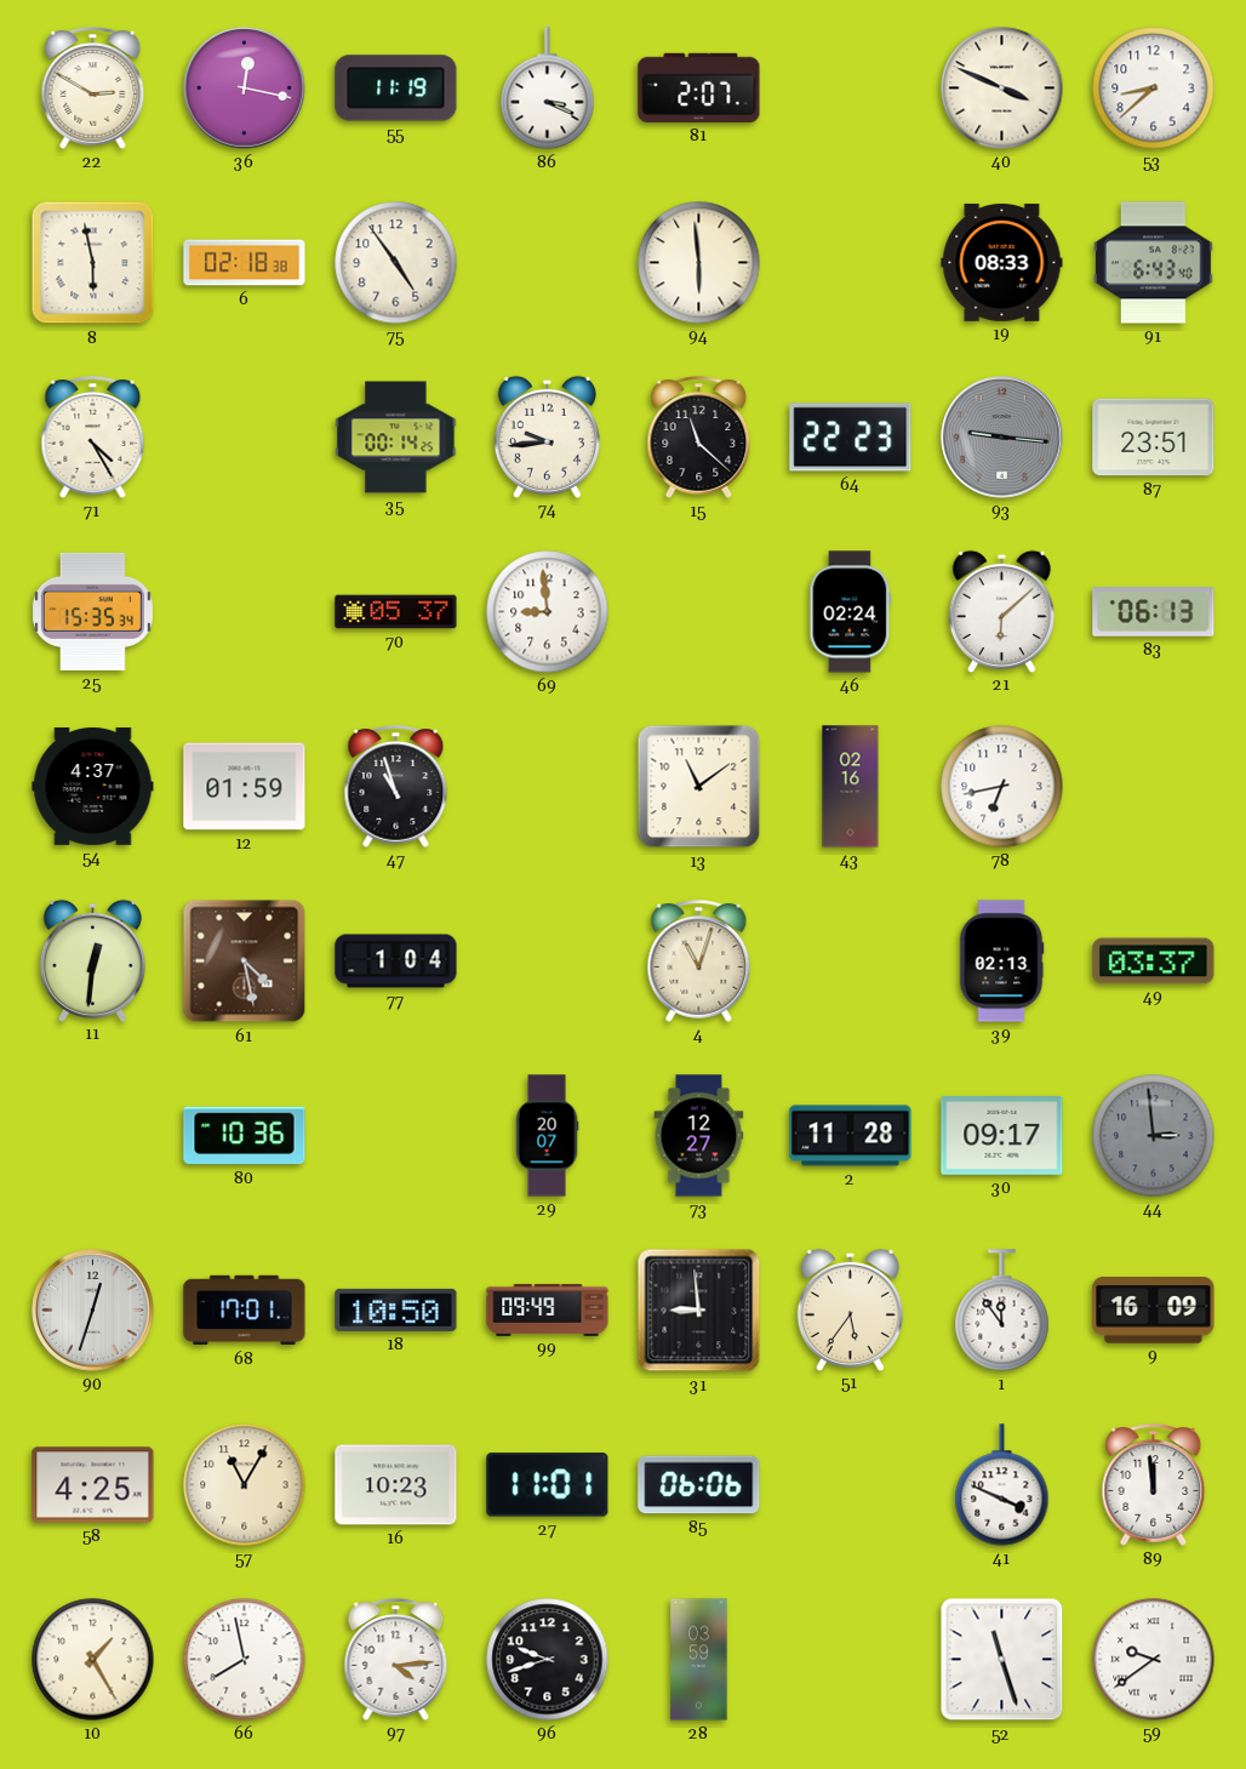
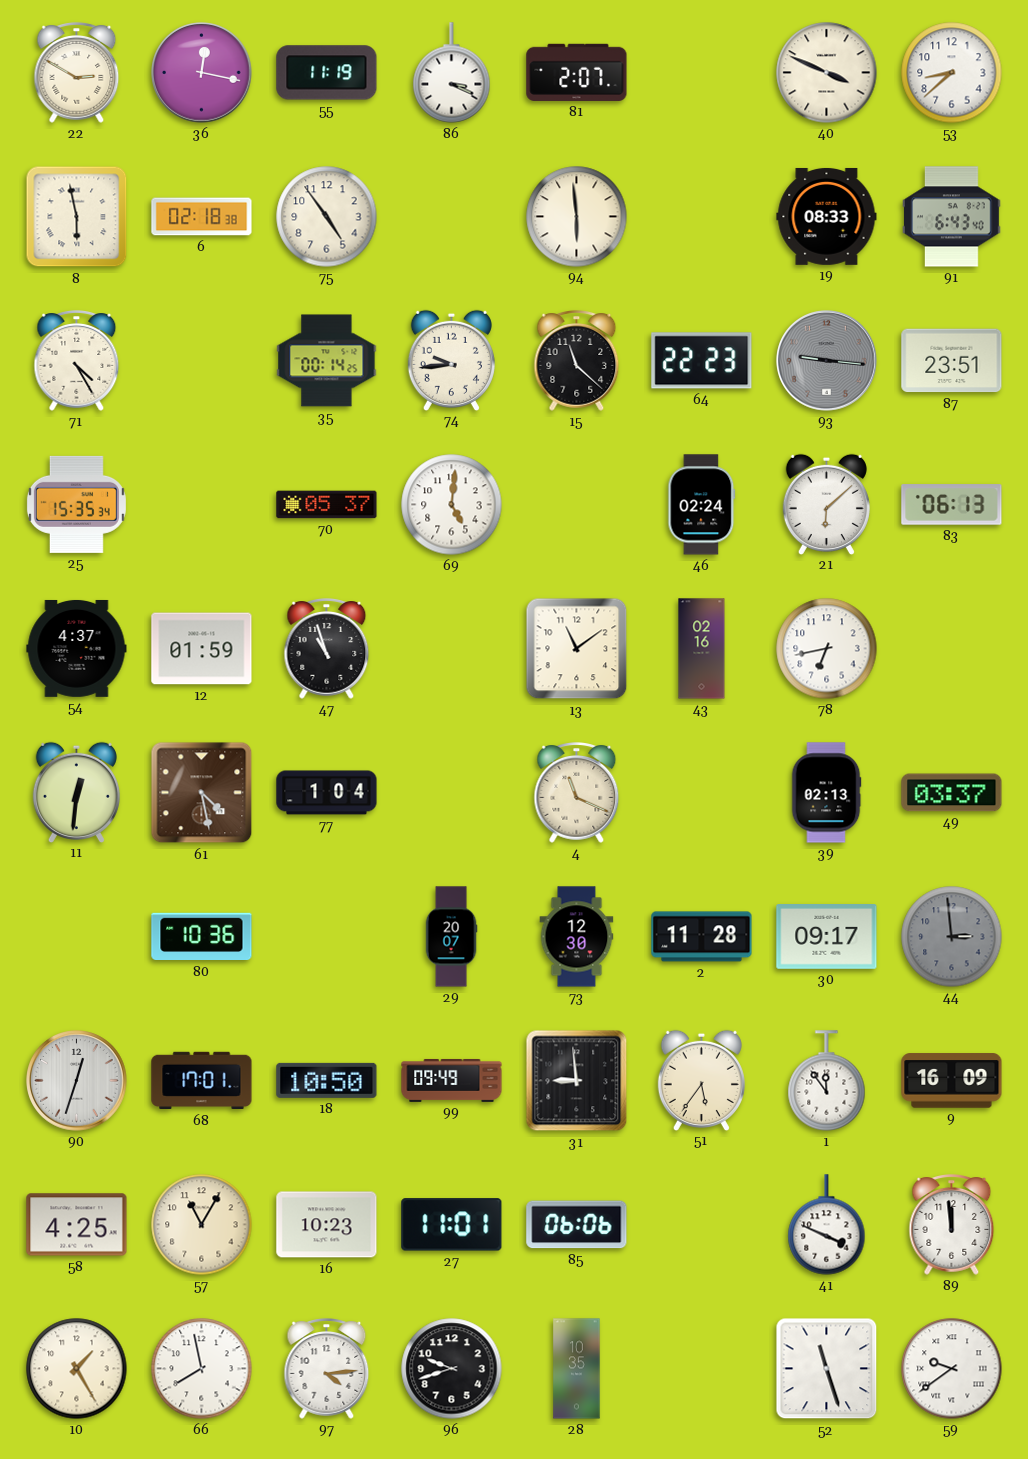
69: 8:59 -> 5:01
4: 11:03 -> 11:19
73: 12:27 -> 12:30
28: 03:59 -> 10:35
